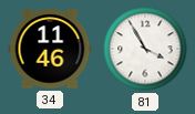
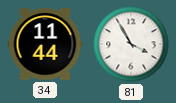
34: 11:46 -> 11:44
